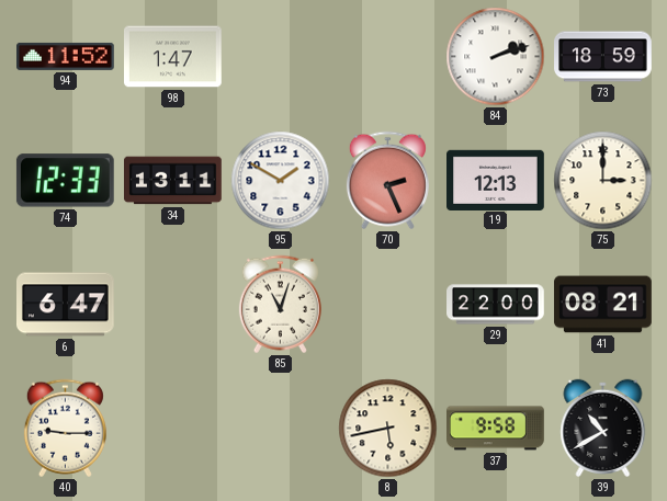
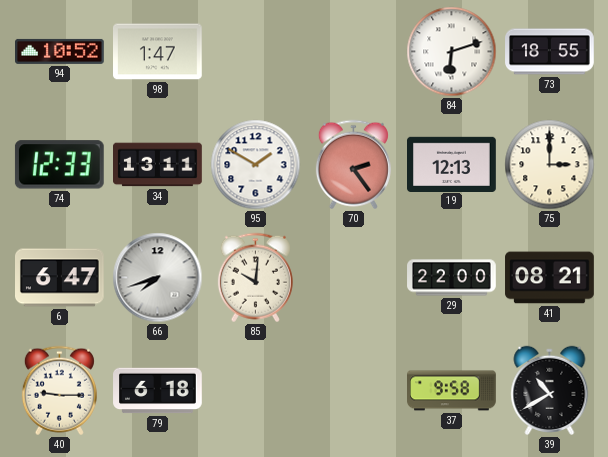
94: 11:52 -> 10:52
84: 2:12 -> 6:12
73: 18:59 -> 18:55
70: 2:26 -> 2:24
66: none -> 7:42
85: 11:03 -> 10:01
79: none -> 6:18
8: 5:43 -> none
